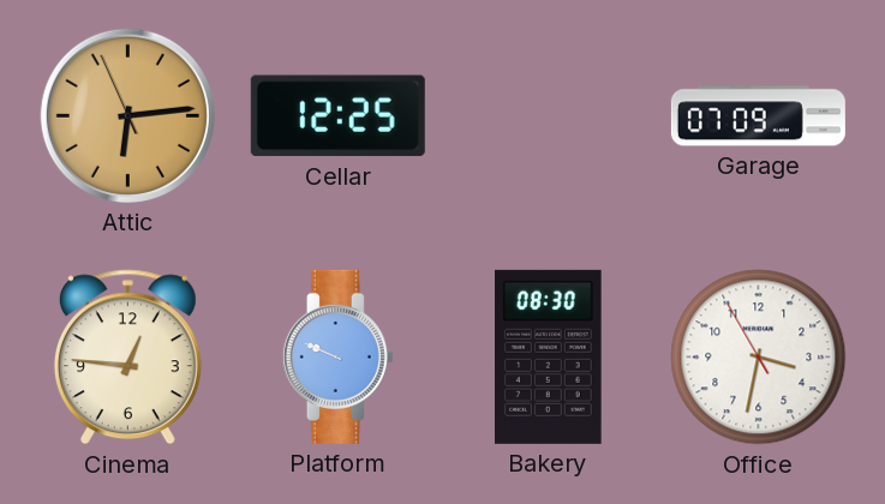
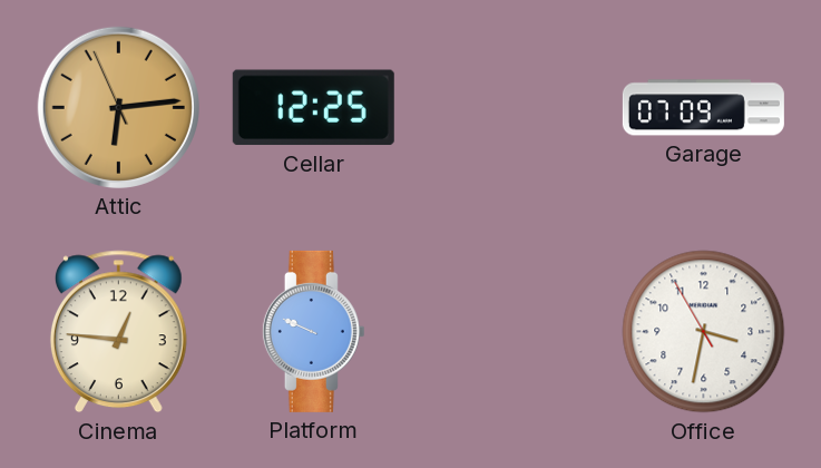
Bakery: 08:30 -> none
